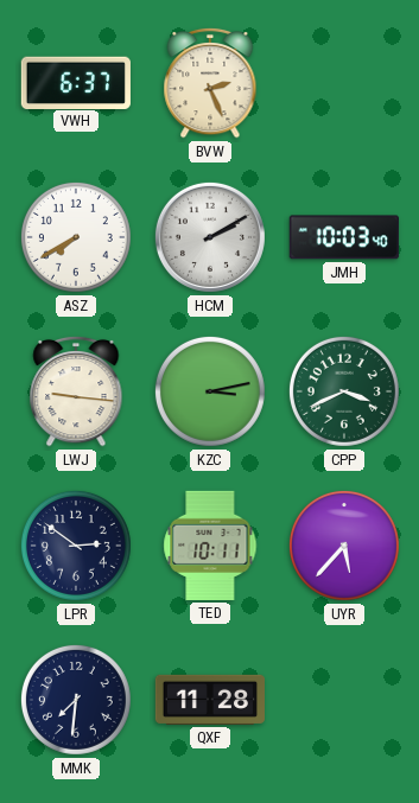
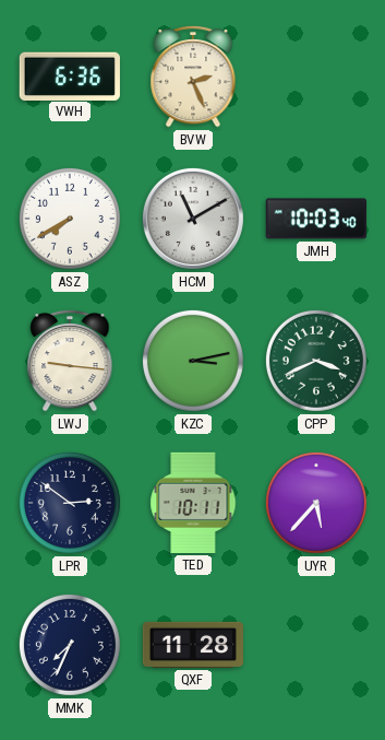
VWH: 6:37 -> 6:36
HCM: 2:10 -> 11:10
MMK: 7:31 -> 7:34
